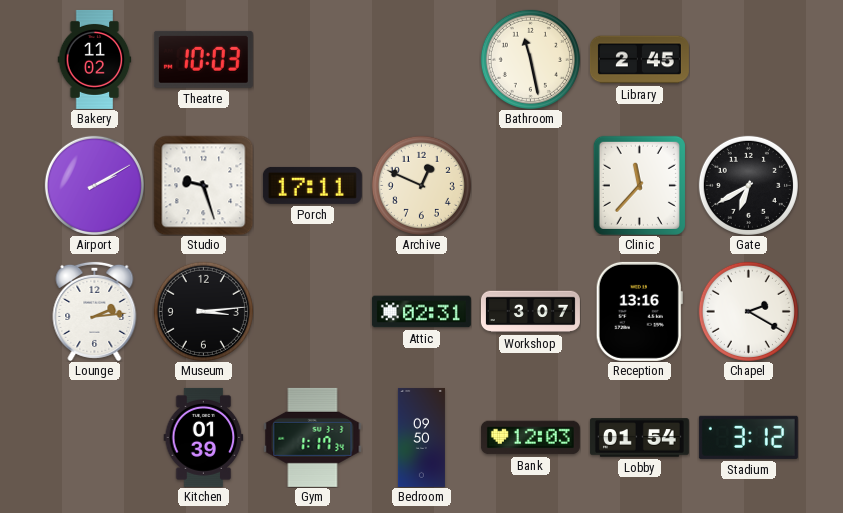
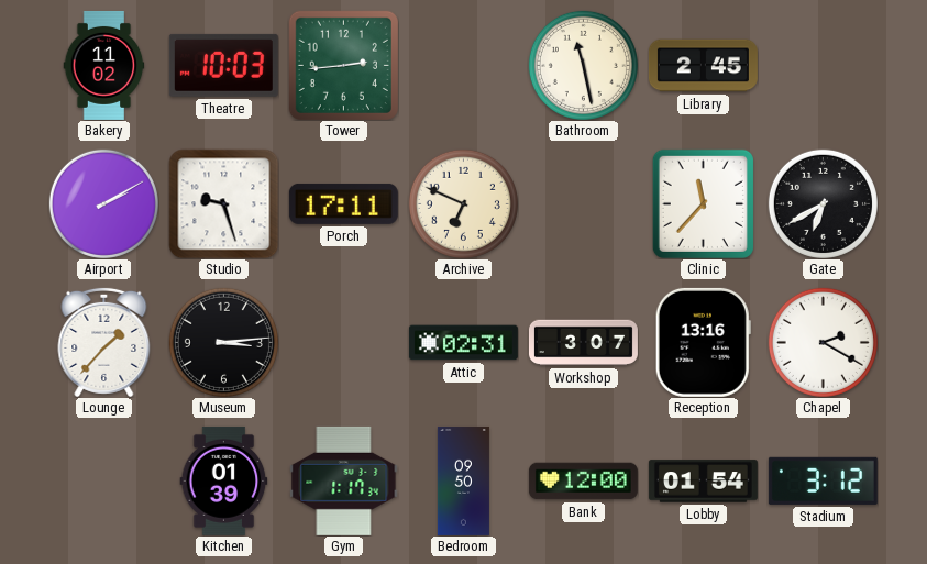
Tower: none -> 2:44
Archive: 12:49 -> 6:49
Lounge: 2:14 -> 1:37
Bank: 12:03 -> 12:00
